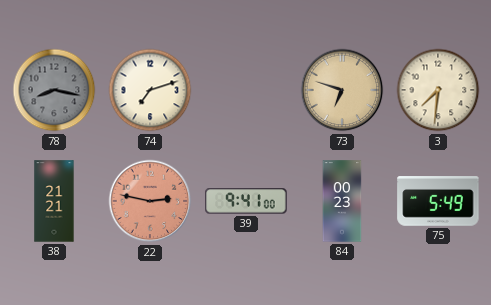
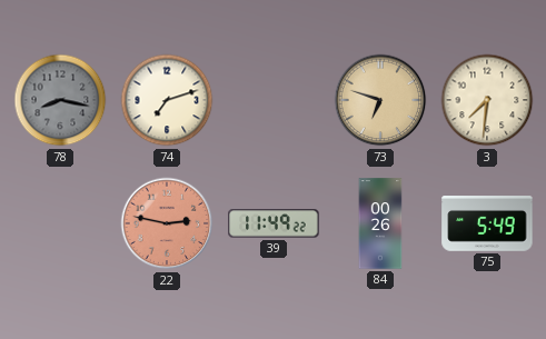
38: 21:21 -> none
39: 9:41 -> 11:49
84: 00:23 -> 00:26
